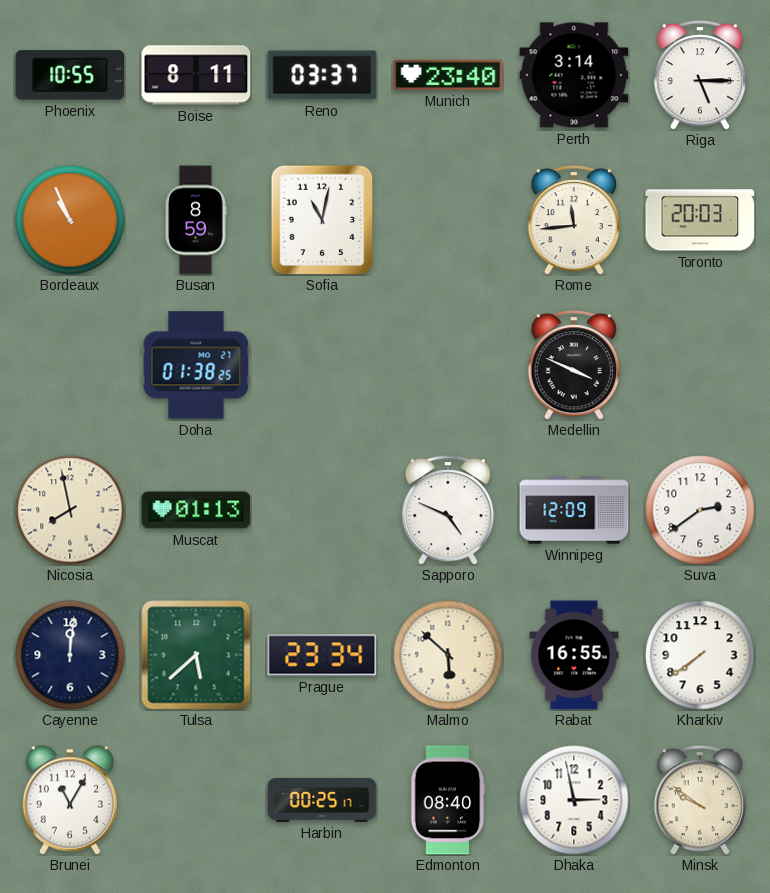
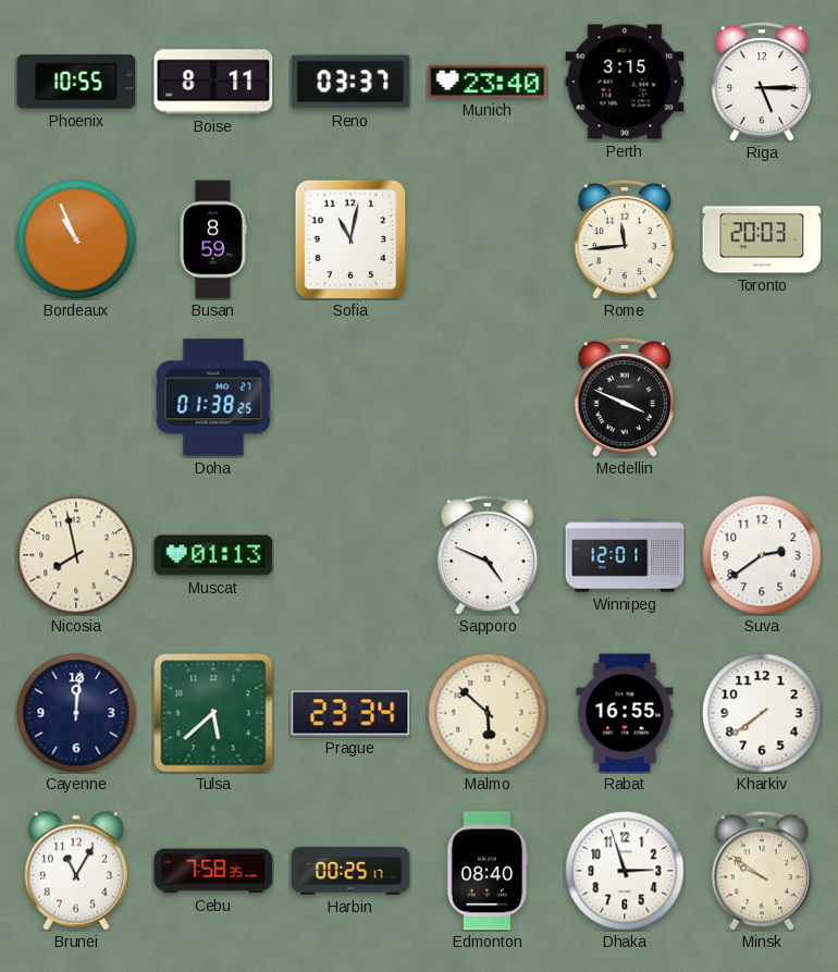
Perth: 3:14 -> 3:15
Winnipeg: 12:09 -> 12:01
Cebu: none -> 7:58
Dhaka: 2:58 -> 2:57
